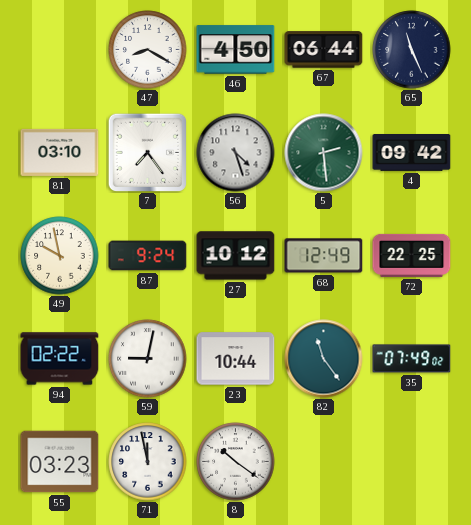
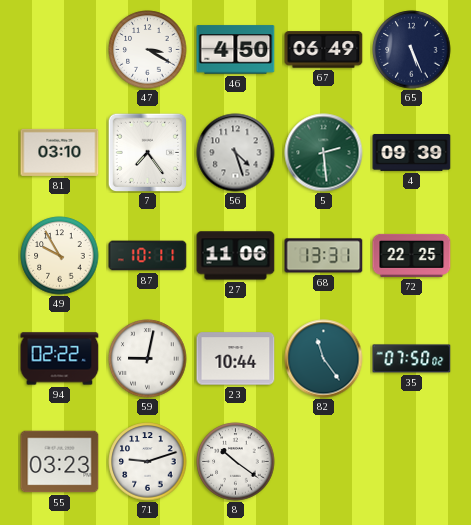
47: 8:20 -> 3:20
67: 06:44 -> 06:49
65: 11:26 -> 5:26
4: 09:42 -> 09:39
49: 9:58 -> 9:55
87: 9:24 -> 10:11
27: 10:12 -> 11:06
68: 12:49 -> 13:31
35: 07:49 -> 07:50
71: 11:58 -> 9:12
